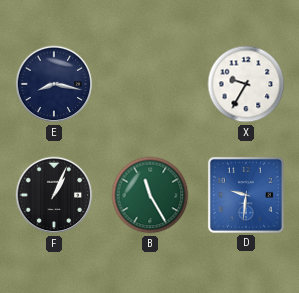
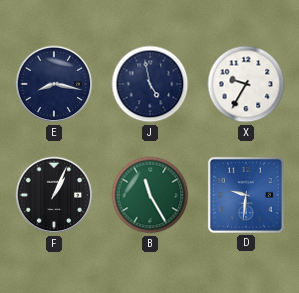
J: none -> 4:58
